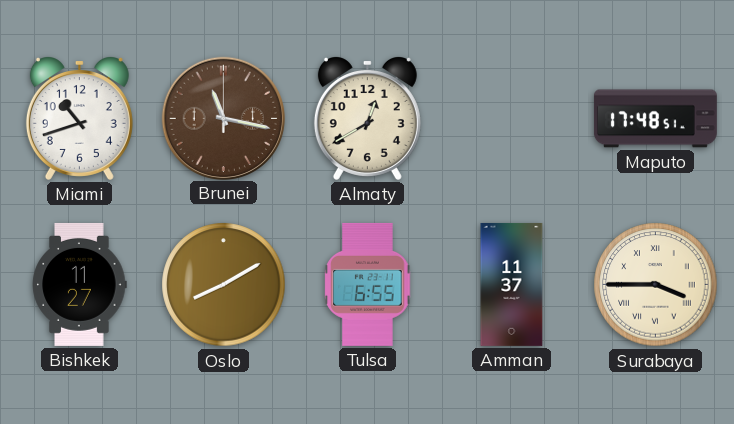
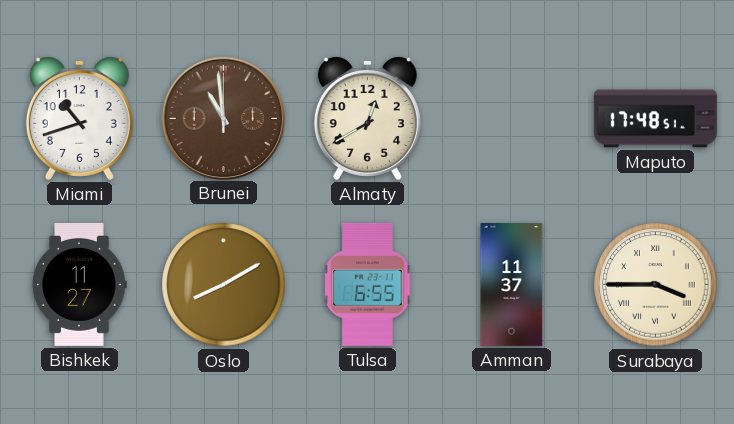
Brunei: 11:17 -> 10:59
